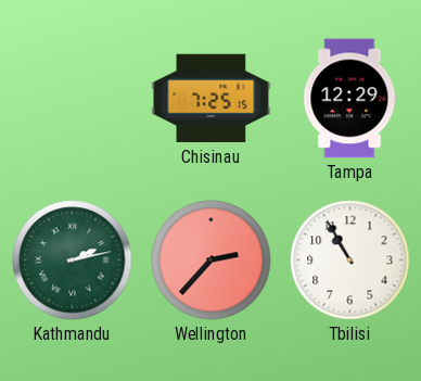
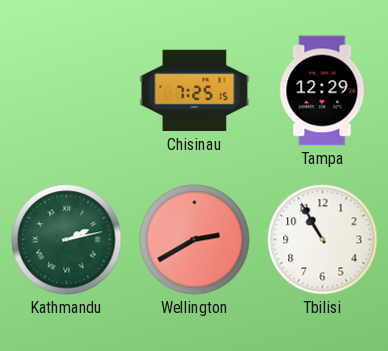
Wellington: 2:37 -> 2:40
